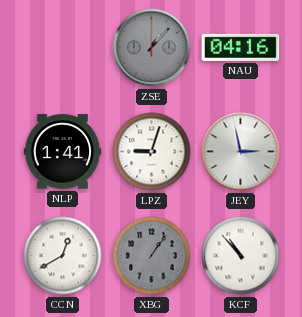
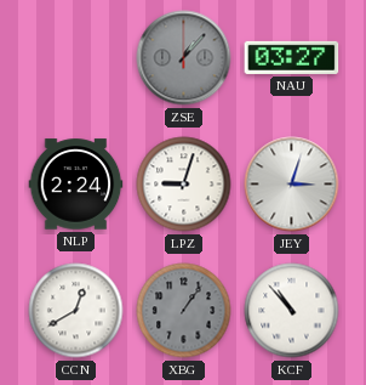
NAU: 04:16 -> 03:27
NLP: 1:41 -> 2:24
JEY: 2:58 -> 3:03
